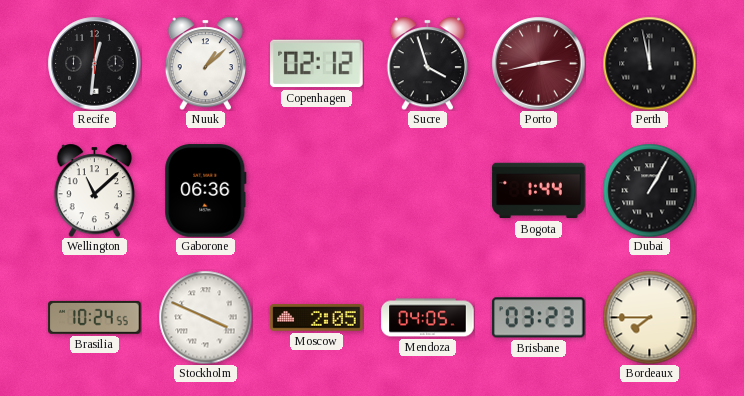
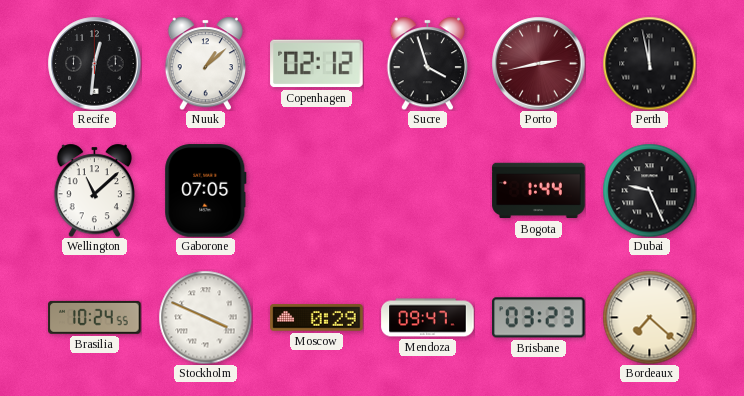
Gaborone: 06:36 -> 07:05
Dubai: 1:05 -> 9:26
Moscow: 2:05 -> 0:29
Mendoza: 04:05 -> 09:47
Bordeaux: 7:45 -> 7:22
